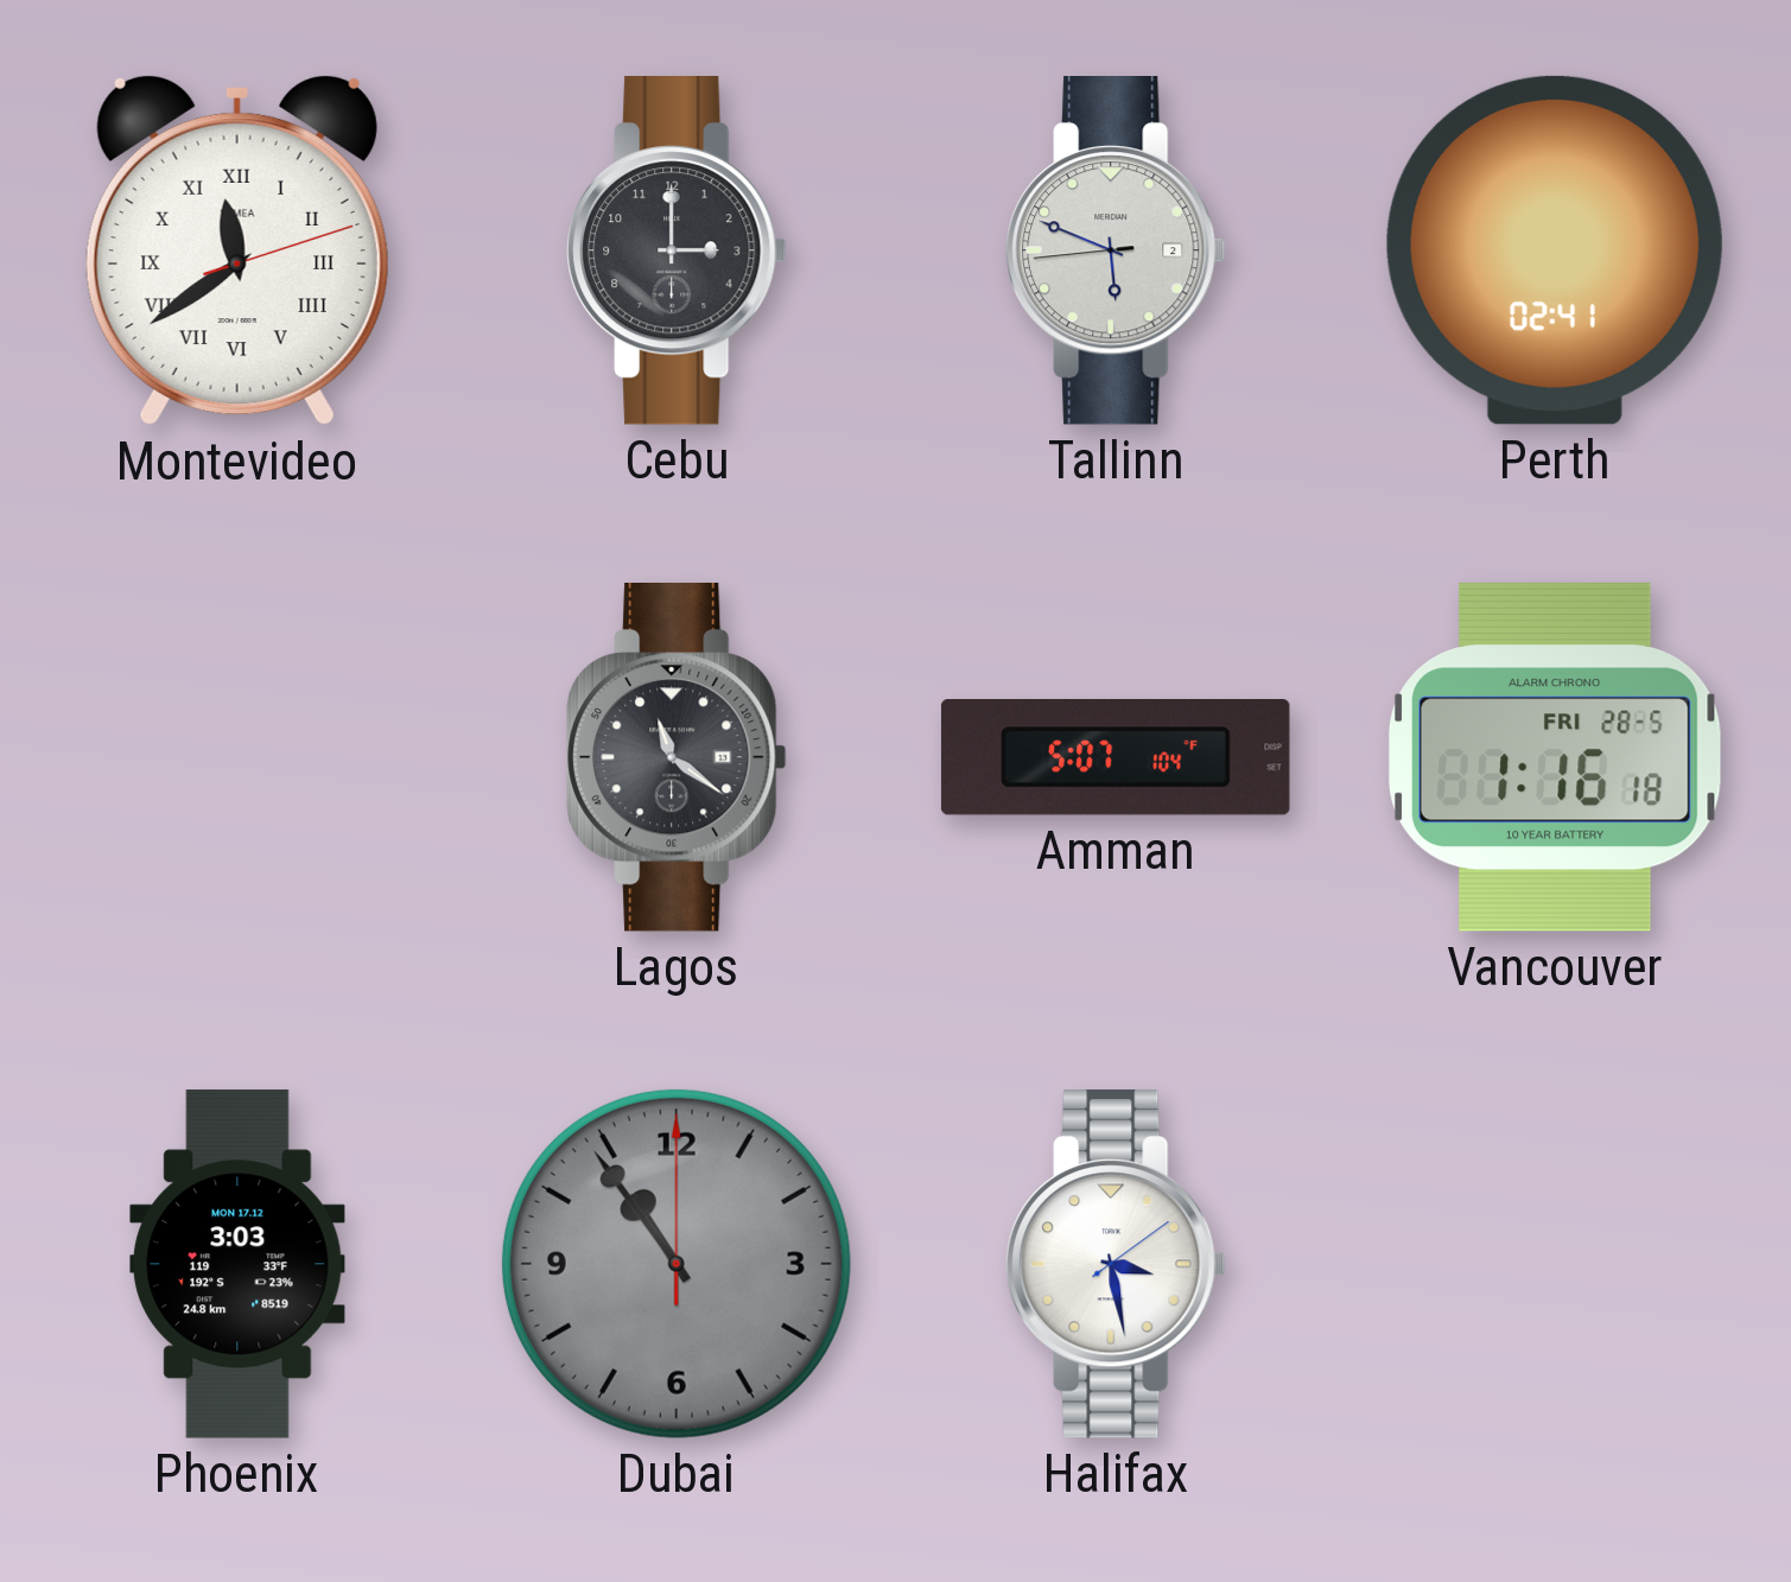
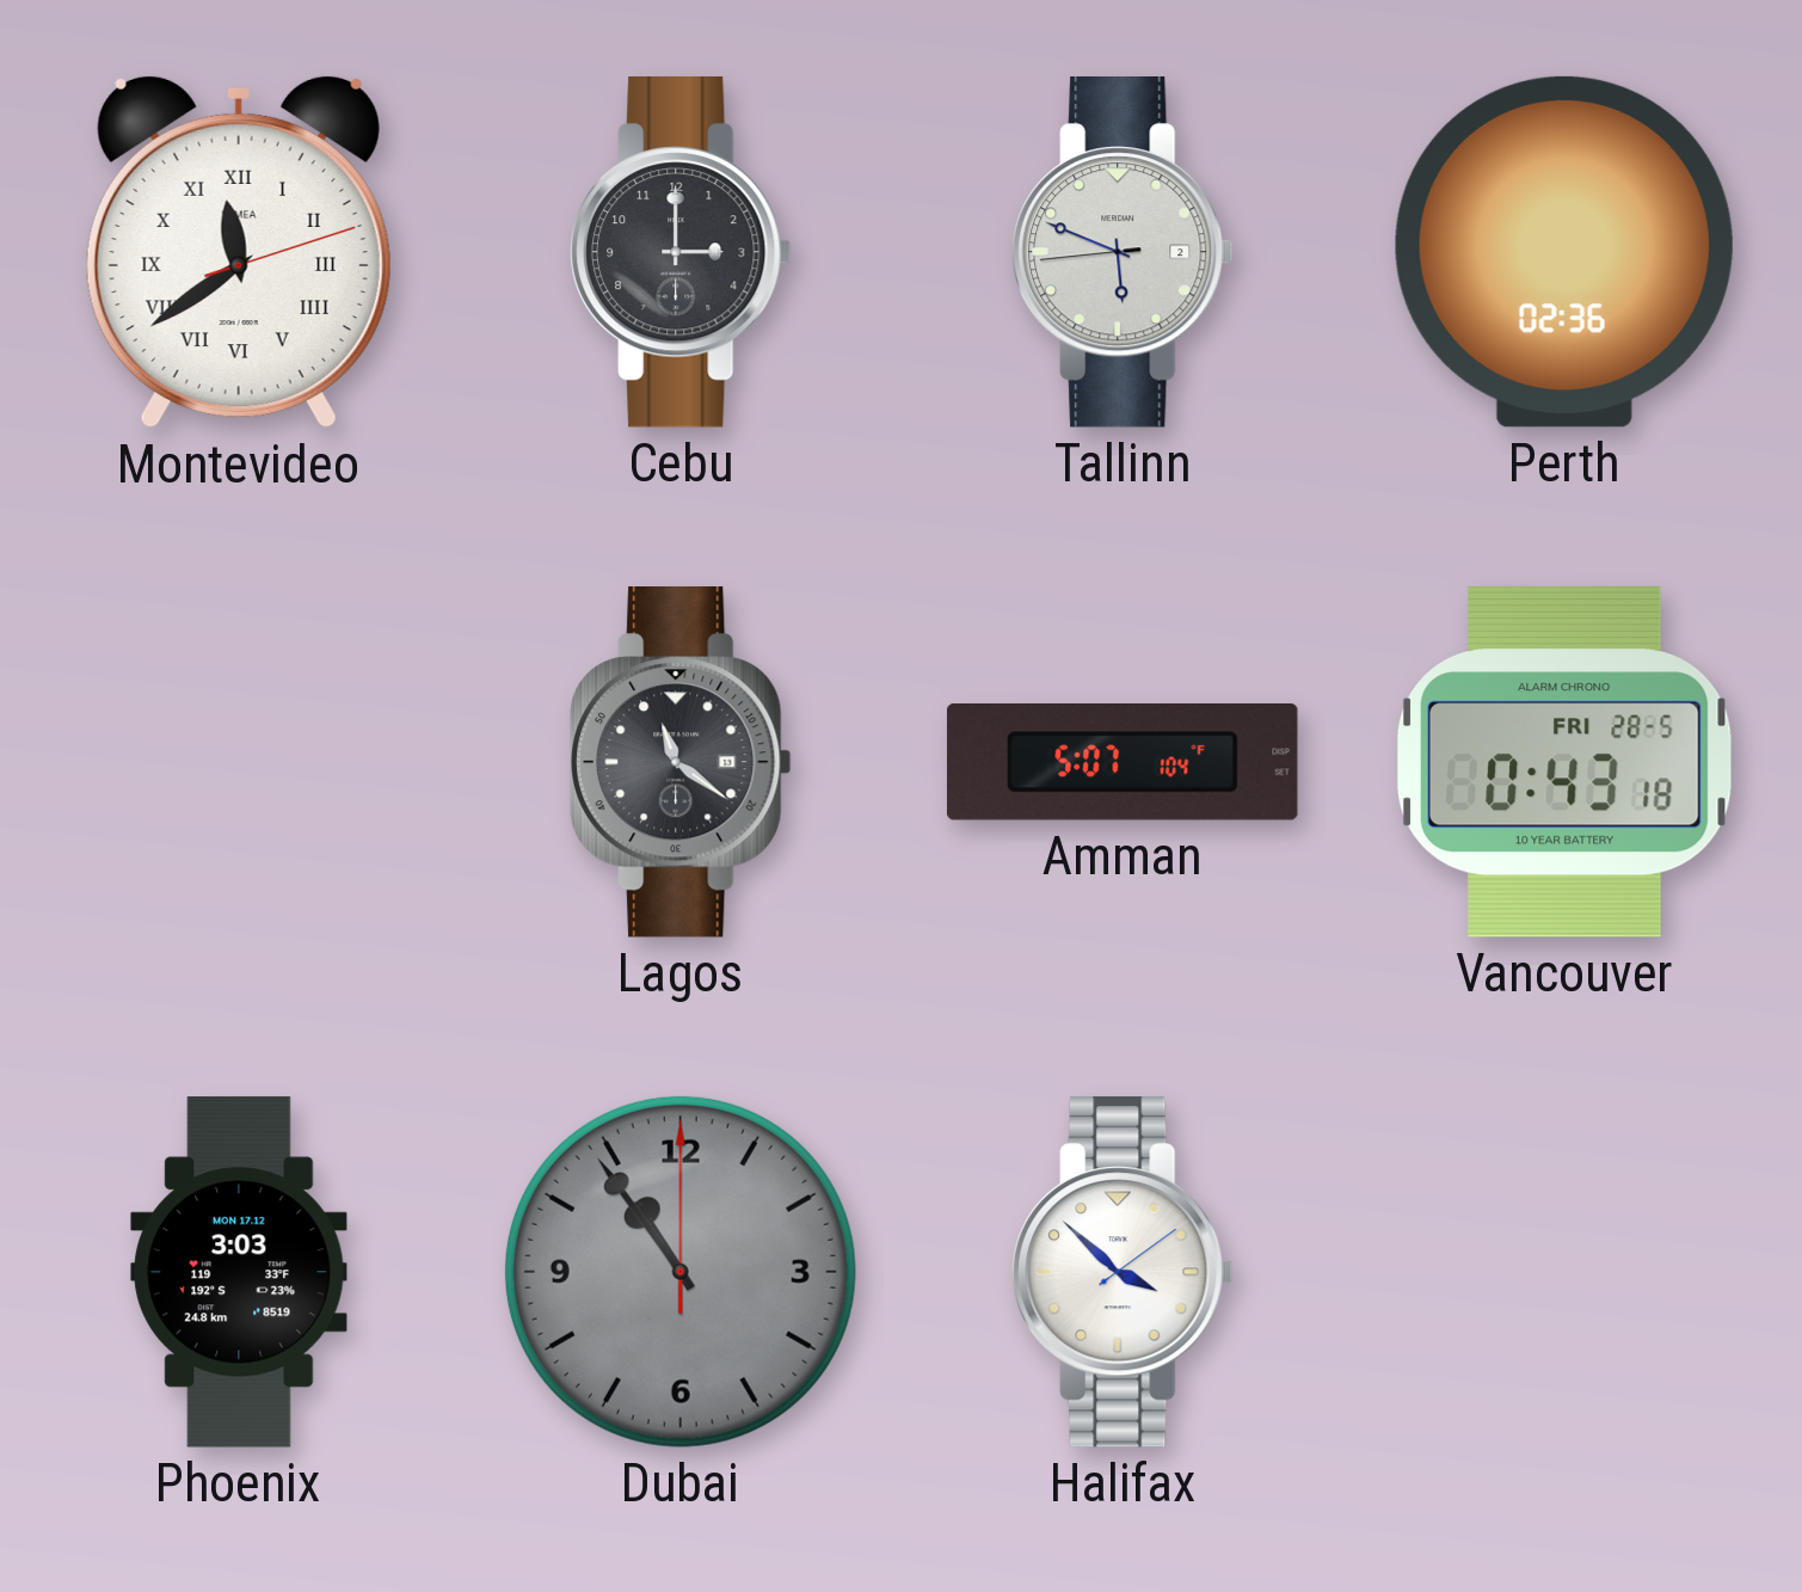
Perth: 02:41 -> 02:36
Vancouver: 1:16 -> 0:43
Halifax: 3:28 -> 3:52
